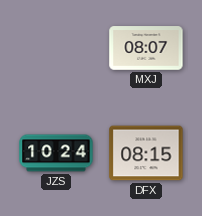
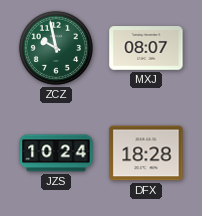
ZCZ: none -> 9:58
DFX: 08:15 -> 18:28
